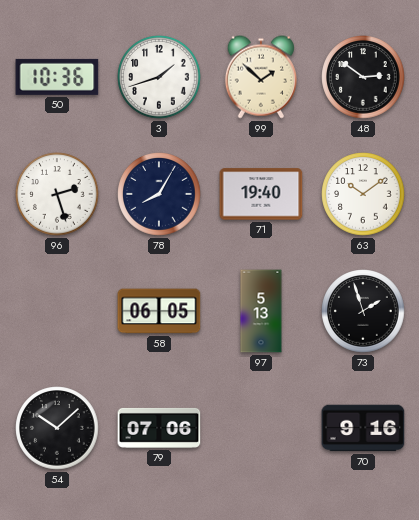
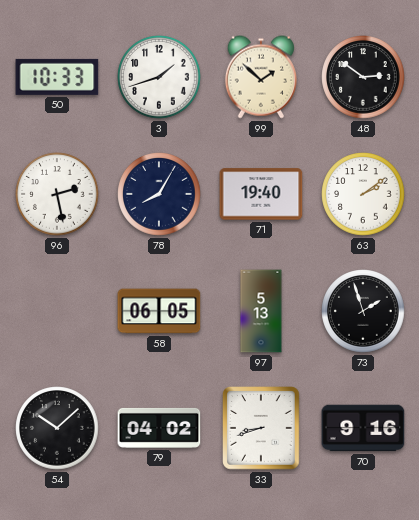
50: 10:36 -> 10:33
96: 2:27 -> 2:28
63: 10:09 -> 2:09
79: 07:06 -> 04:02
33: none -> 8:42
